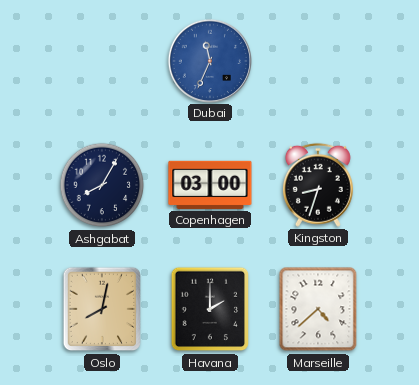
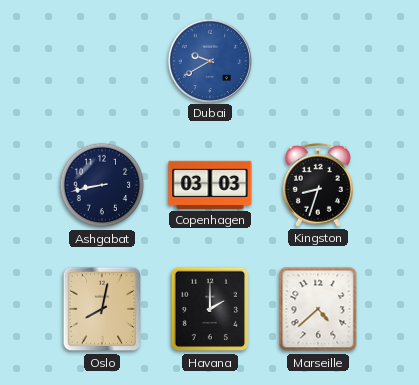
Dubai: 11:34 -> 9:40
Ashgabat: 8:05 -> 8:43
Copenhagen: 03:00 -> 03:03
